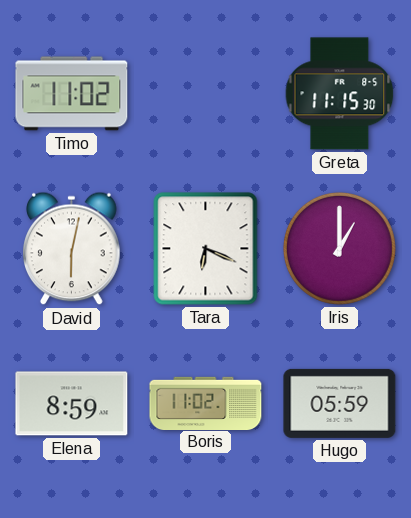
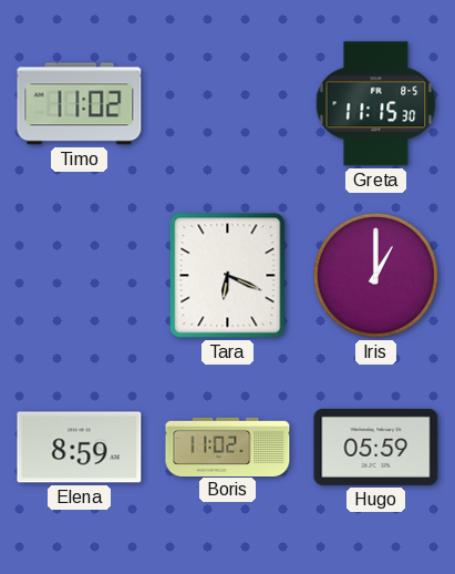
David: 6:02 -> none
